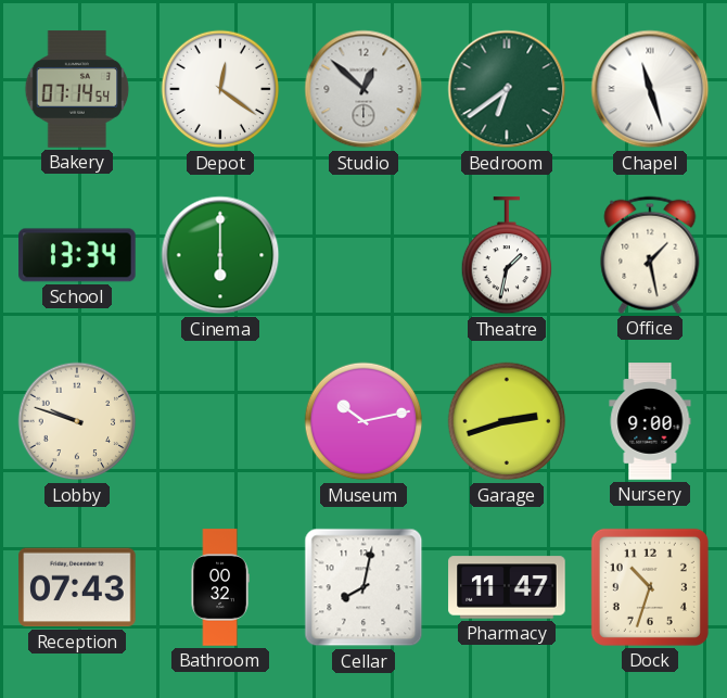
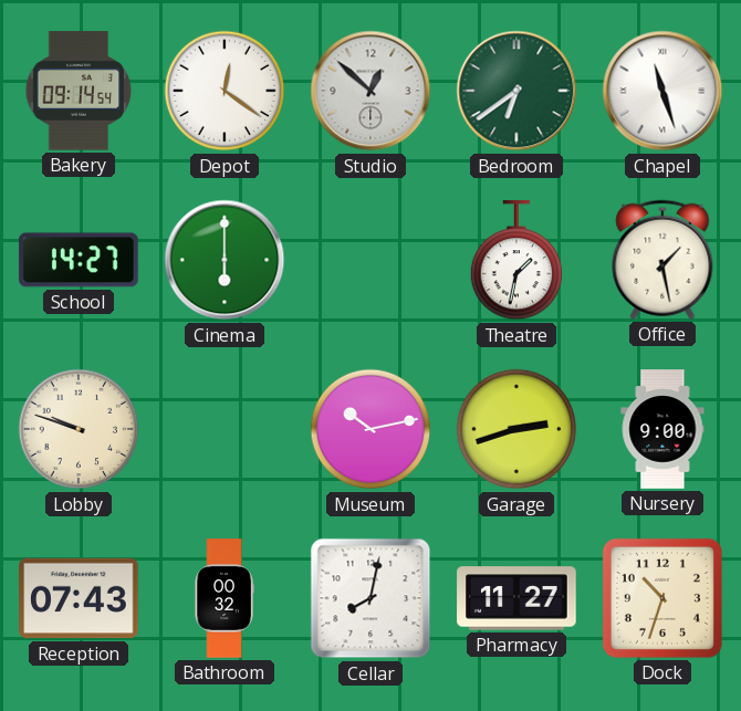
Bakery: 07:14 -> 09:14
School: 13:34 -> 14:27
Pharmacy: 11:47 -> 11:27
